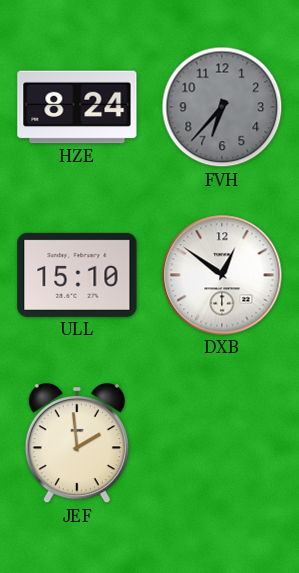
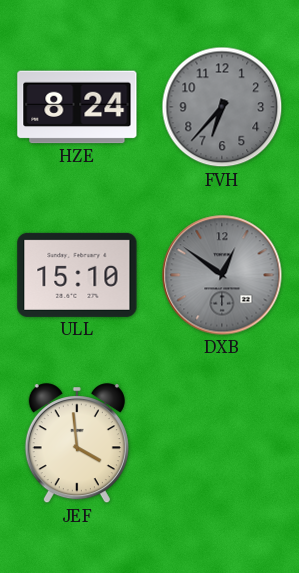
DXB dial: white -> grey
JEF: 1:59 -> 3:59
